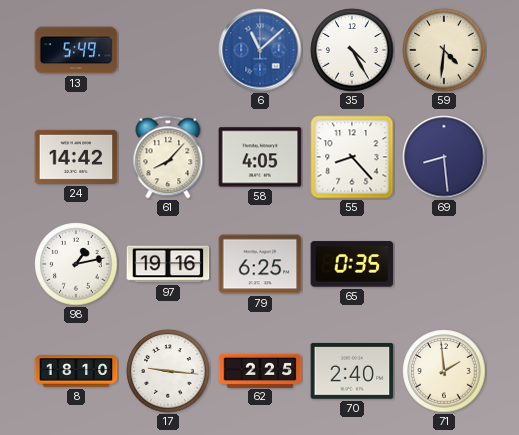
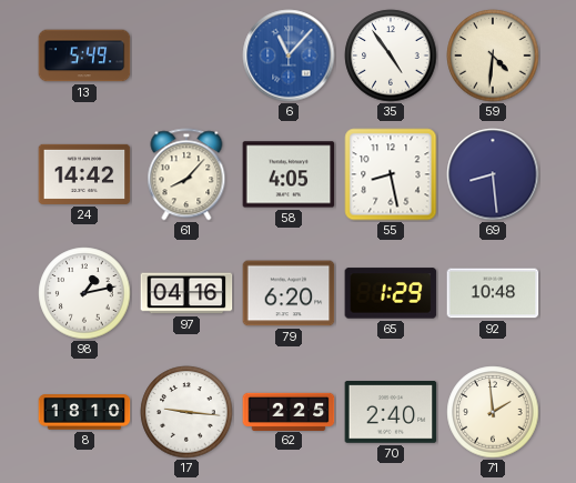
6: 11:08 -> 11:07
35: 4:25 -> 4:54
55: 8:23 -> 8:28
97: 19:16 -> 04:16
79: 6:25 -> 6:20
65: 0:35 -> 1:29
92: none -> 10:48
